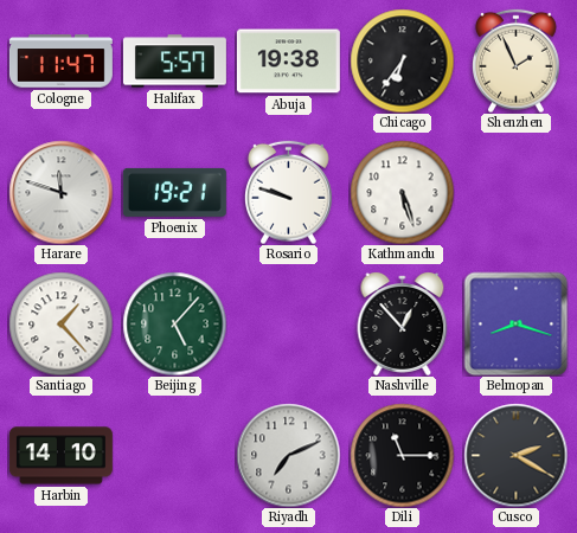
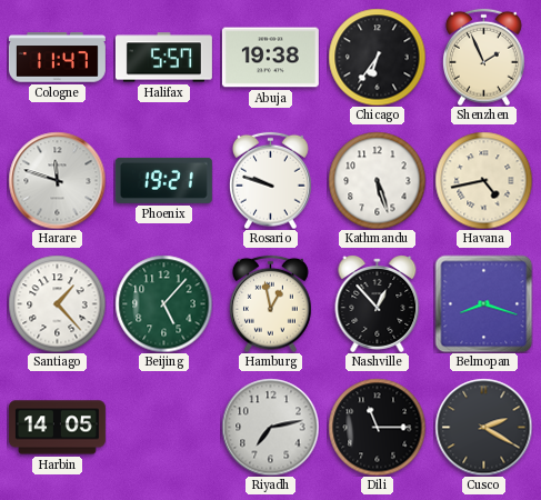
Havana: none -> 4:43
Hamburg: none -> 12:58
Harbin: 14:10 -> 14:05
Riyadh: 7:11 -> 7:13
